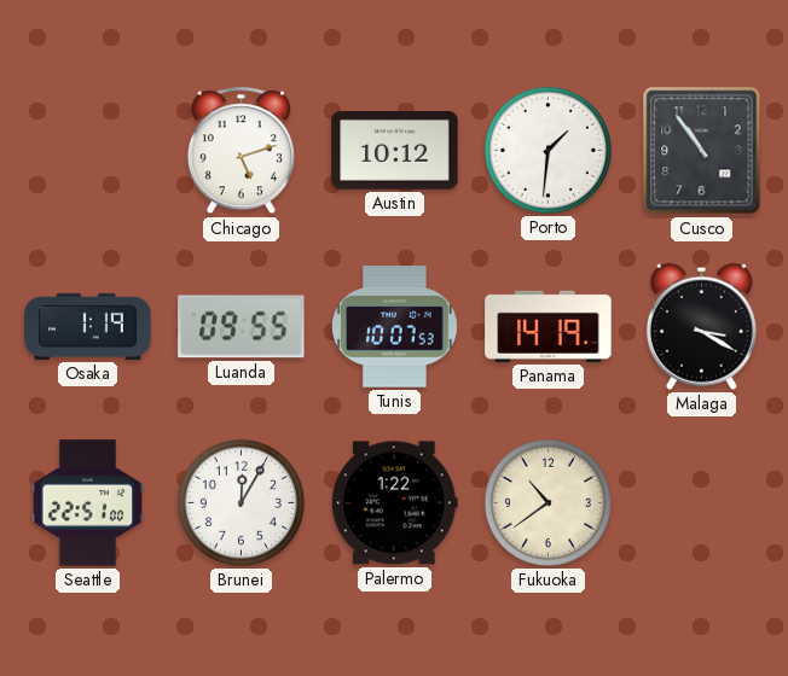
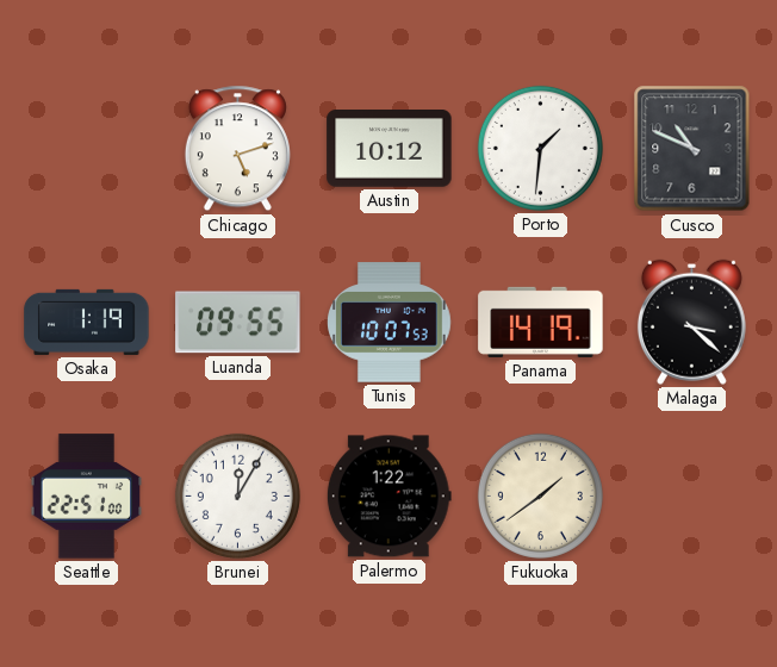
Cusco: 10:54 -> 10:49
Malaga: 3:20 -> 3:22
Fukuoka: 10:39 -> 1:39
